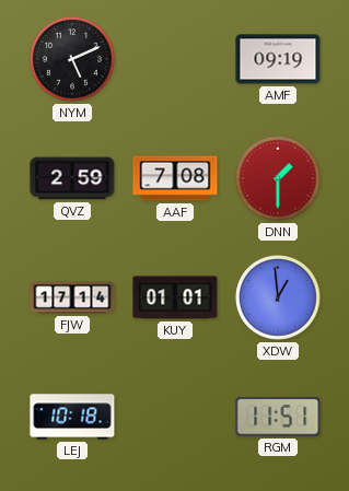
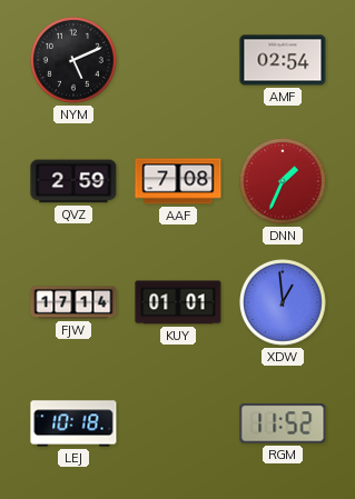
AMF: 09:19 -> 02:54
DNN: 1:30 -> 1:34
RGM: 11:51 -> 11:52
